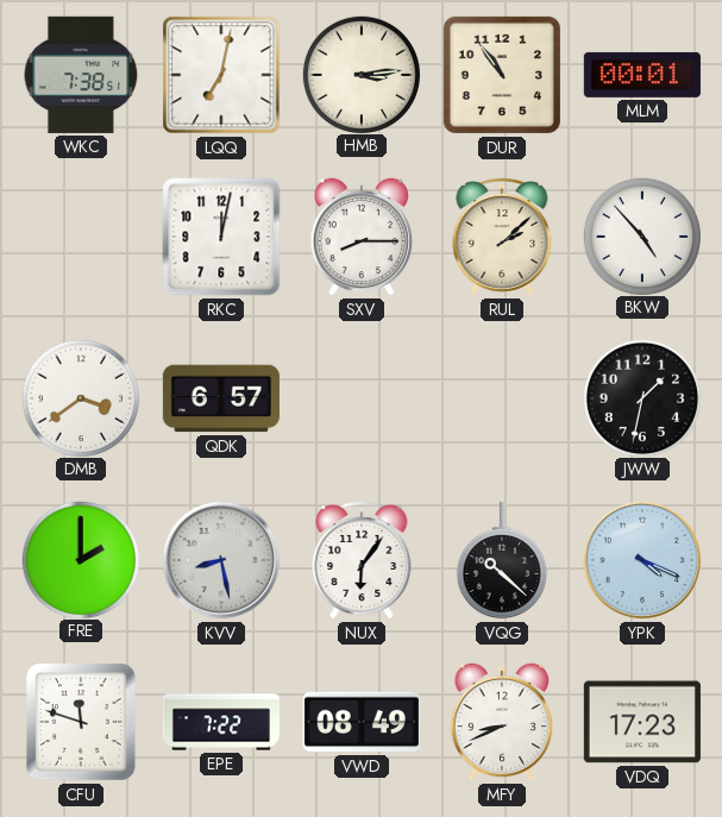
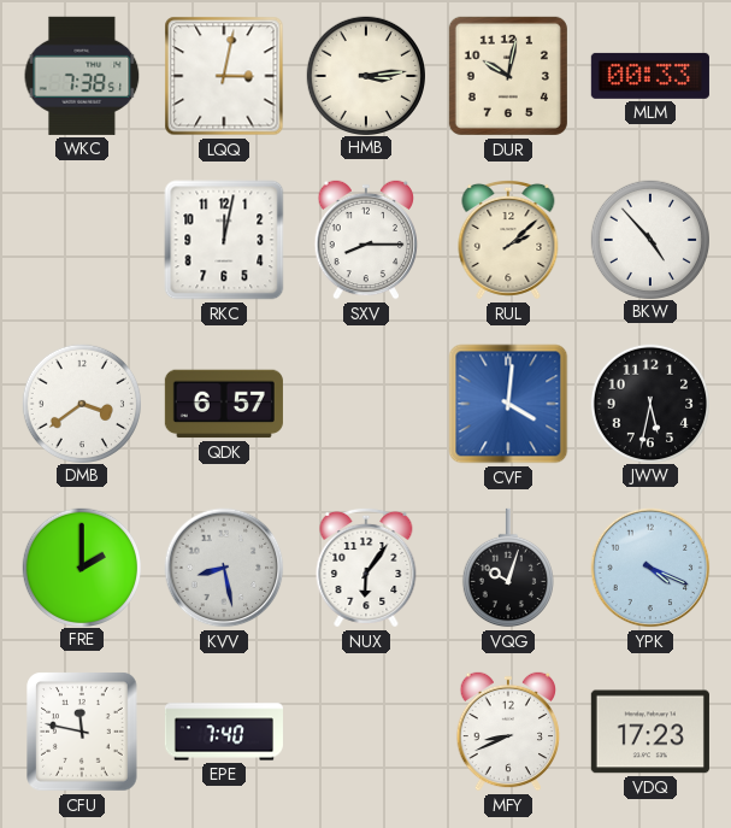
LQQ: 7:02 -> 3:02
DUR: 10:54 -> 10:02
MLM: 00:01 -> 00:33
CVF: none -> 4:01
JWW: 1:32 -> 5:32
VQG: 10:22 -> 10:03
CFU: 11:48 -> 11:47
EPE: 7:22 -> 7:40
VWD: 08:49 -> none
